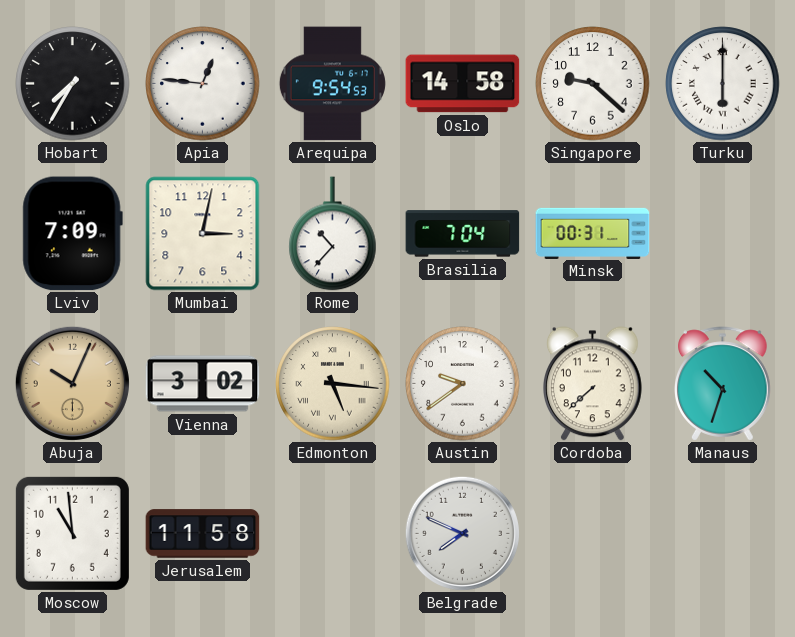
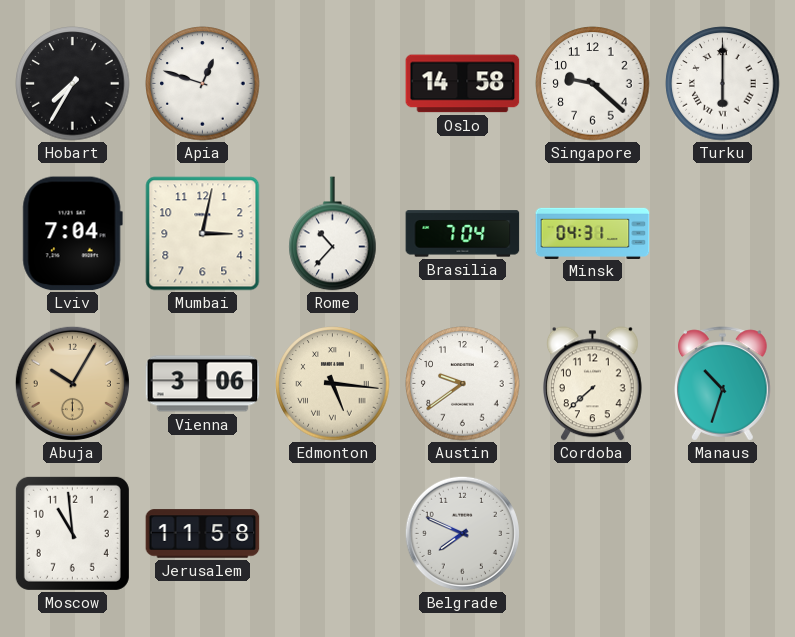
Apia: 12:46 -> 12:48
Arequipa: 9:54 -> none
Lviv: 7:09 -> 7:04
Minsk: 00:31 -> 04:31
Abuja: 10:04 -> 10:05
Vienna: 3:02 -> 3:06
